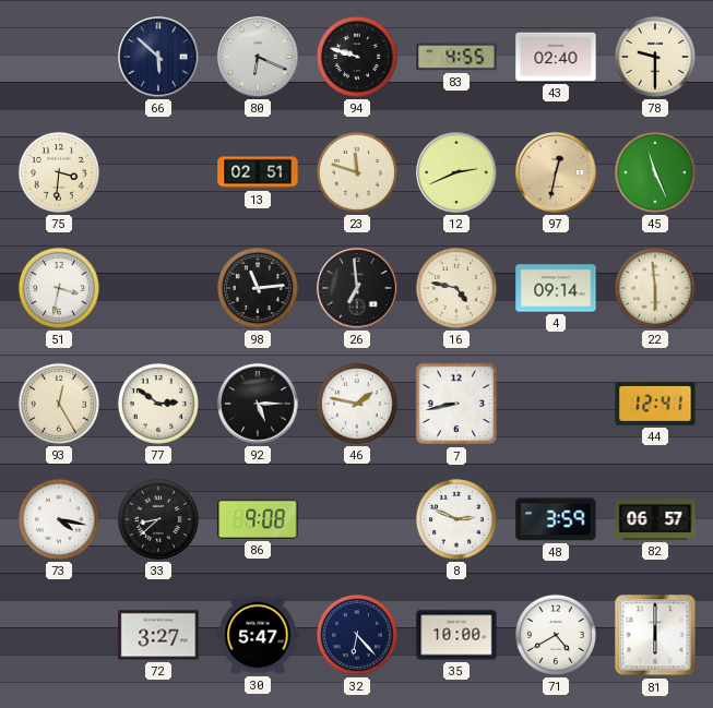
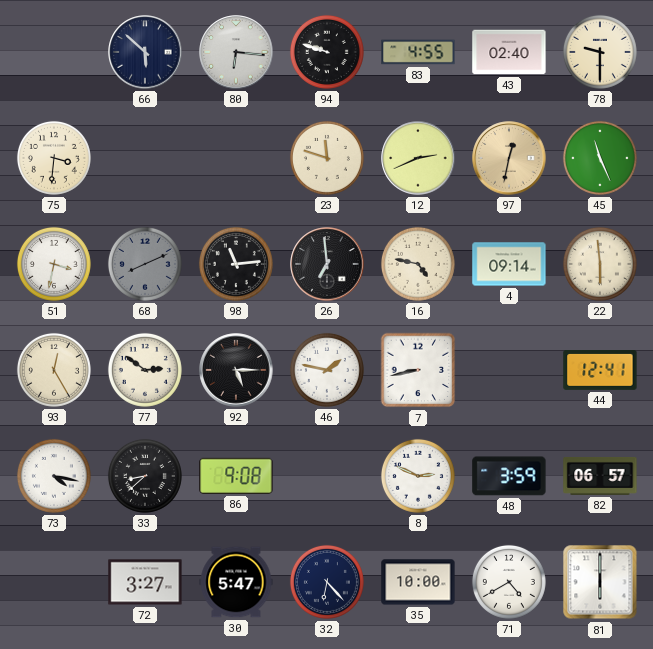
80: 6:19 -> 6:16
13: 02:51 -> none
68: none -> 8:11
